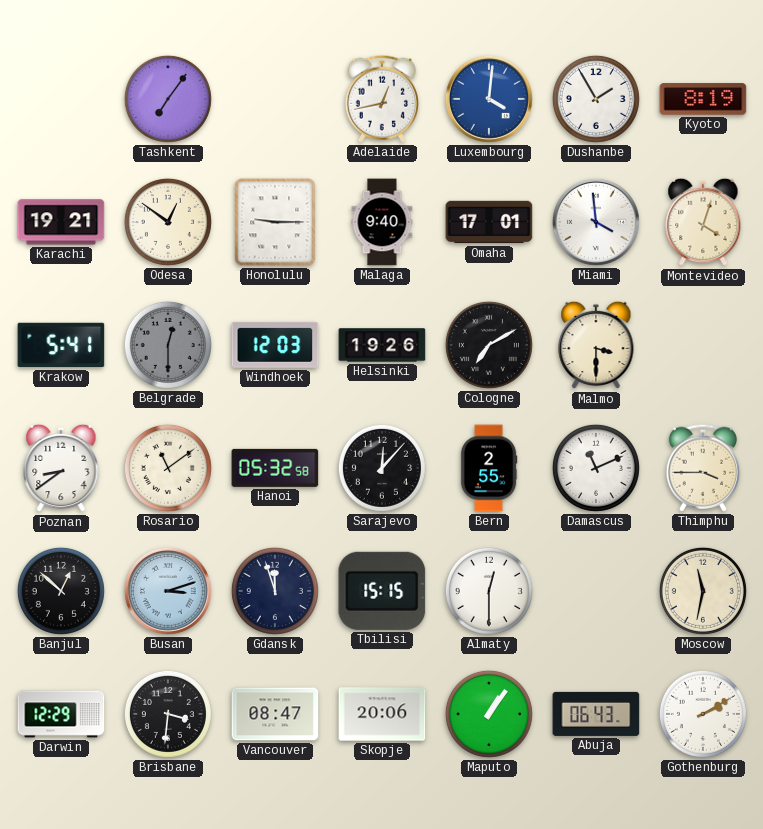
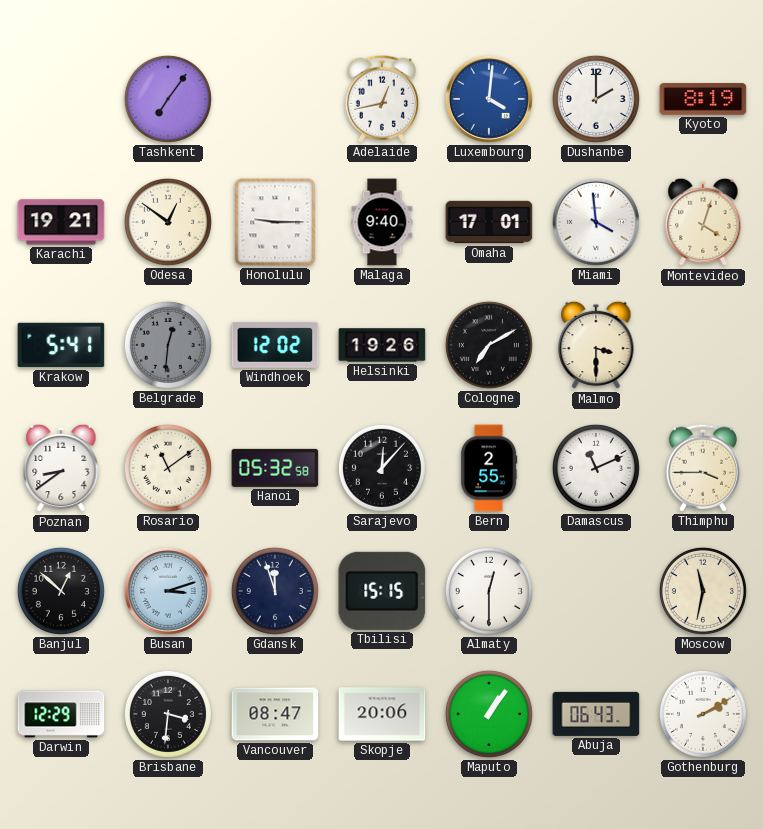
Dushanbe: 1:55 -> 2:00
Belgrade: 12:30 -> 12:31
Windhoek: 12:03 -> 12:02
